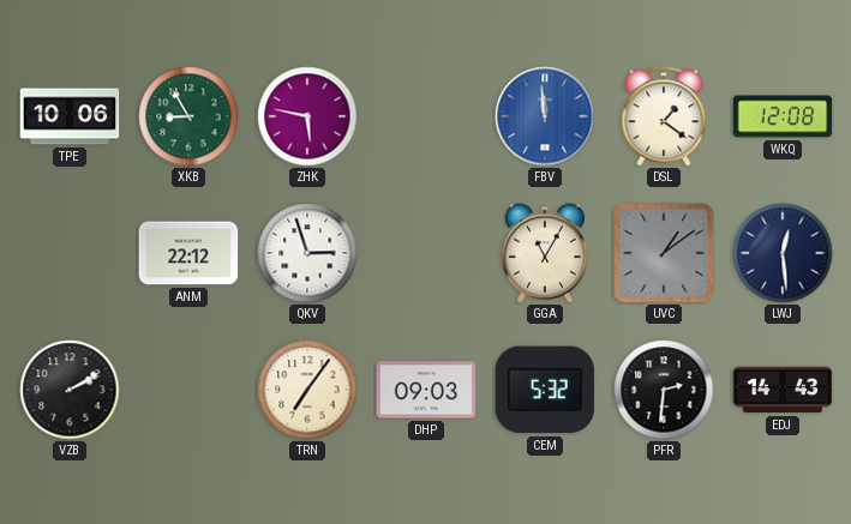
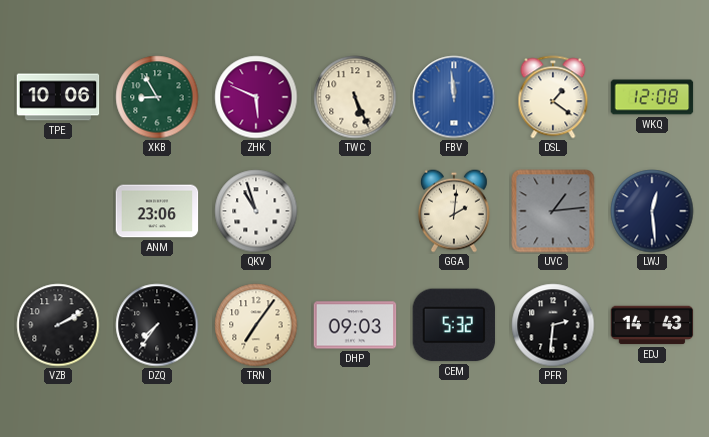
ZHK: 5:47 -> 5:49
TWC: none -> 5:26
ANM: 22:12 -> 23:06
QKV: 2:57 -> 10:57
GGA: 11:05 -> 2:01
UVC: 1:09 -> 1:14
DZQ: none -> 7:36
